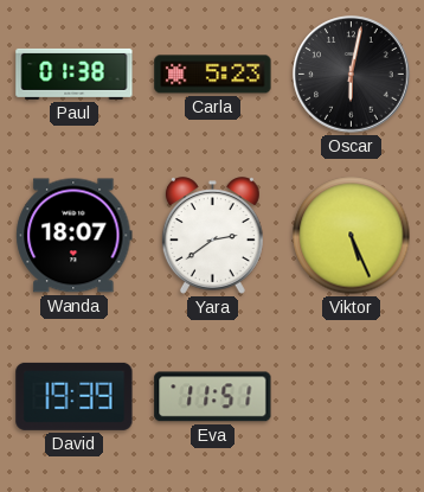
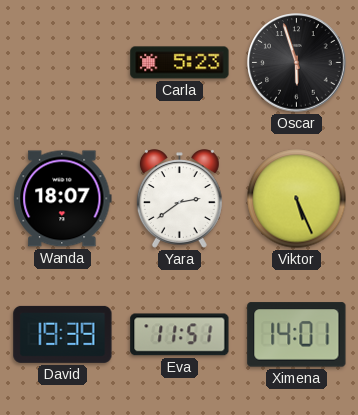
Paul: 01:38 -> none
Oscar: 6:02 -> 5:57
Ximena: none -> 14:01
